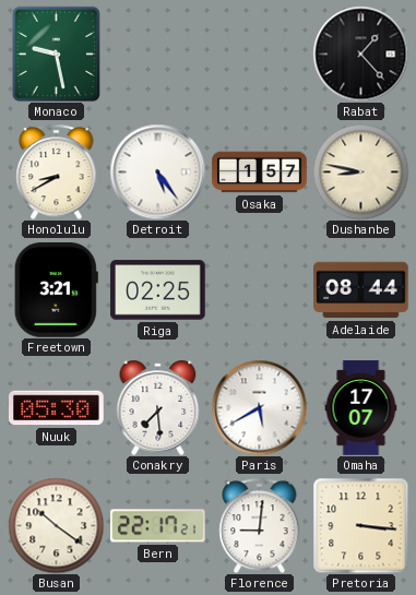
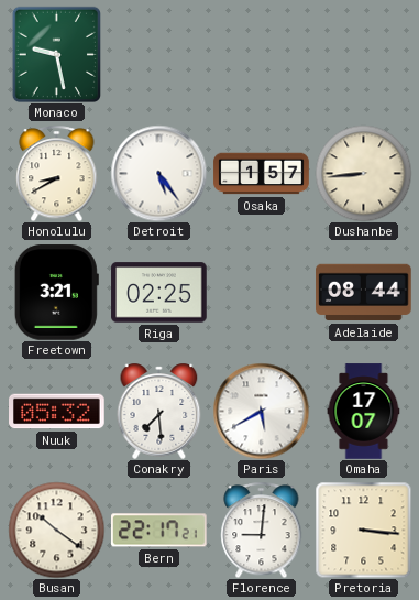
Rabat: 1:23 -> none
Dushanbe: 8:47 -> 8:44
Nuuk: 05:30 -> 05:32
